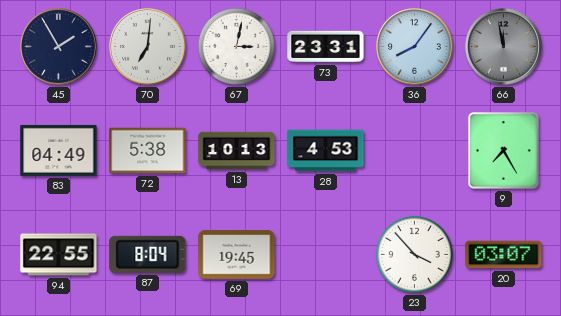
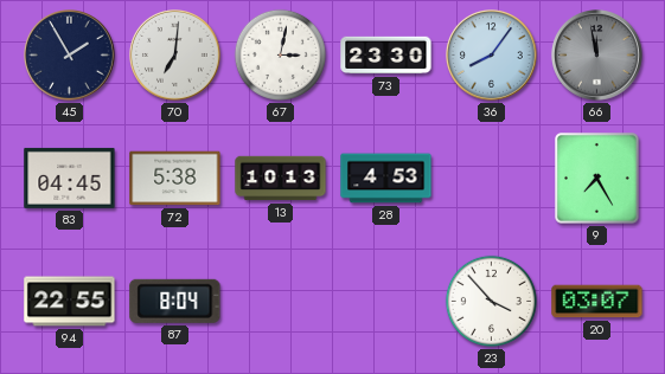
73: 23:31 -> 23:30
83: 04:49 -> 04:45
69: 19:45 -> none
